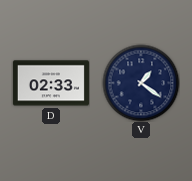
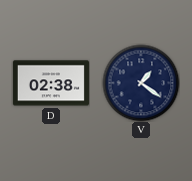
D: 02:33 -> 02:38
